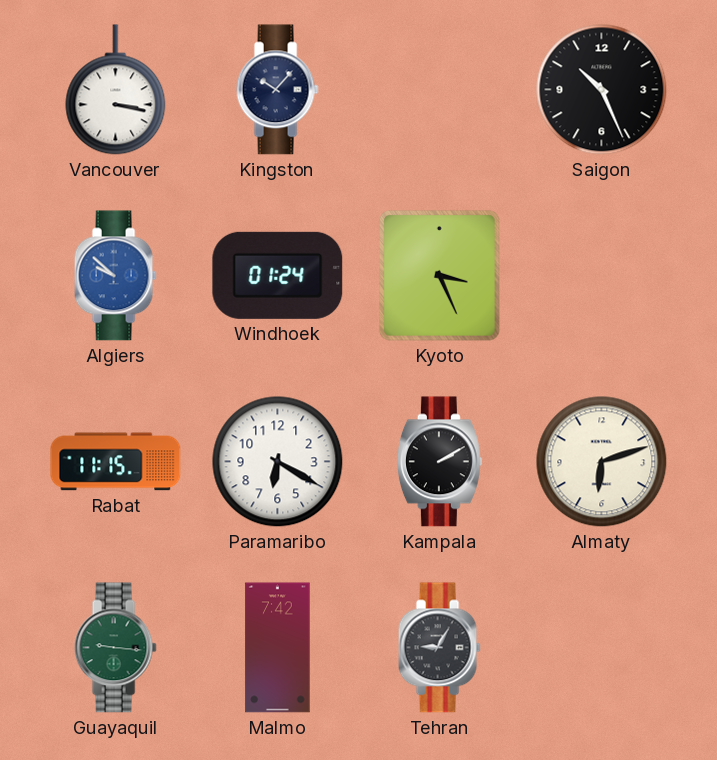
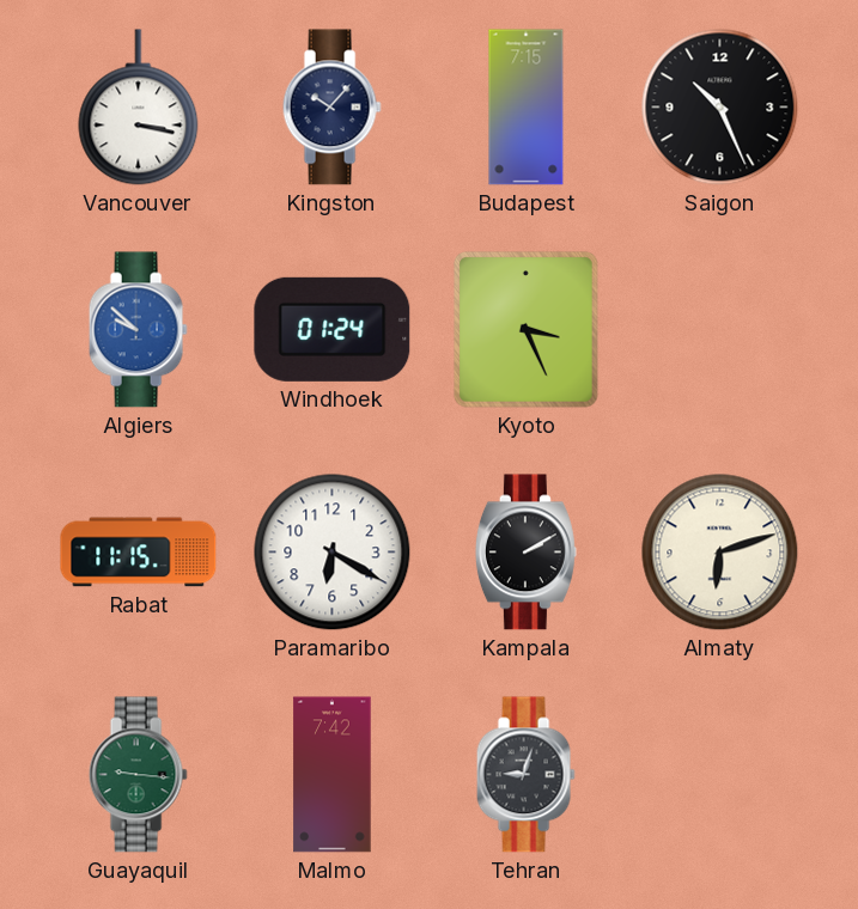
Budapest: none -> 7:15
Tehran: 9:05 -> 9:03
